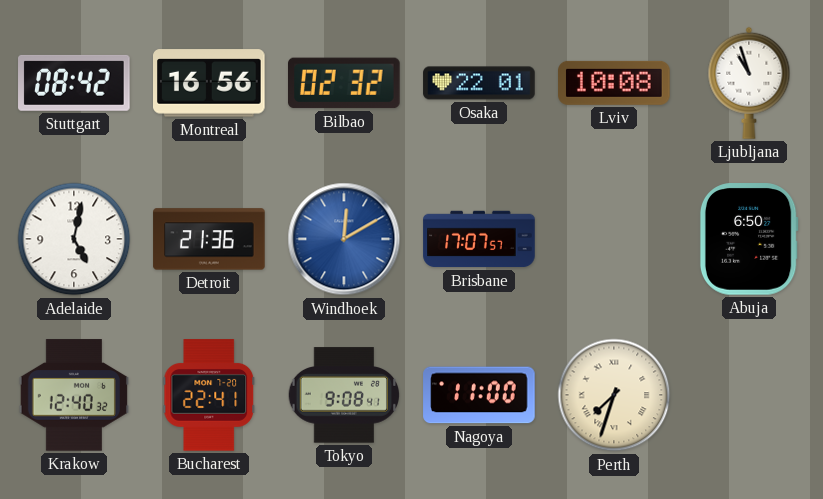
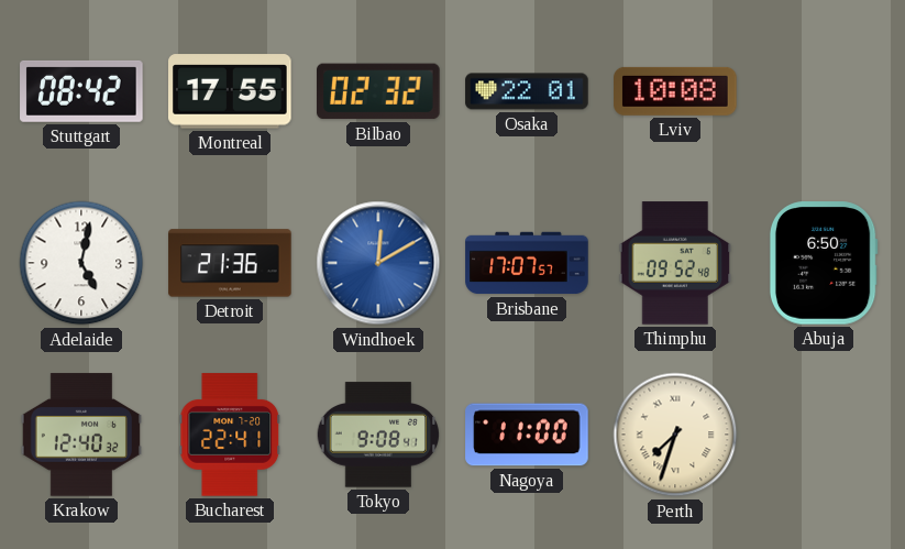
Montreal: 16:56 -> 17:55
Ljubljana: 10:57 -> none
Thimphu: none -> 09:52
